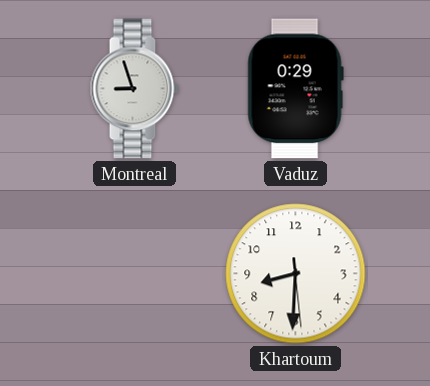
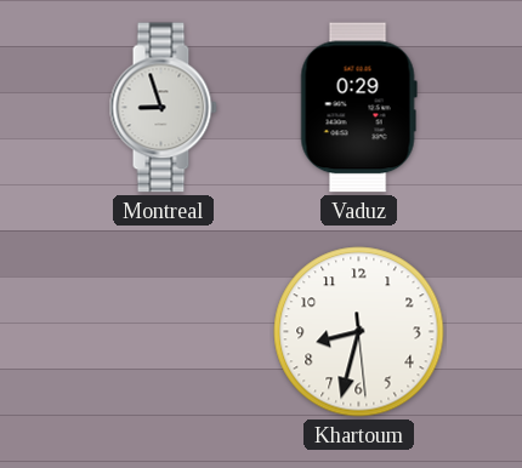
Khartoum: 8:30 -> 8:32
